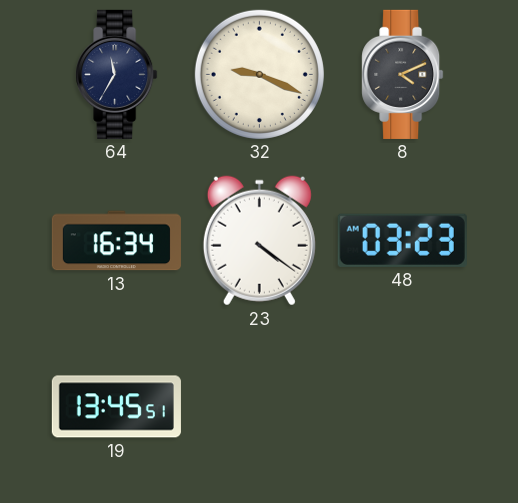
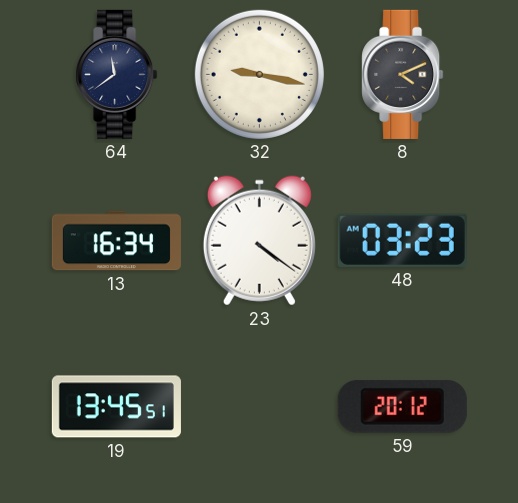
64: 11:35 -> 11:39
32: 9:19 -> 9:17
59: none -> 20:12
